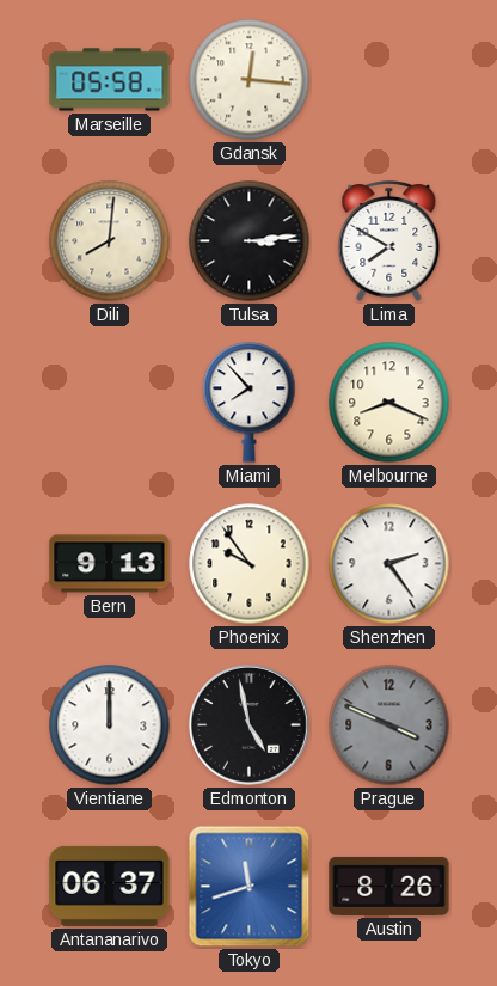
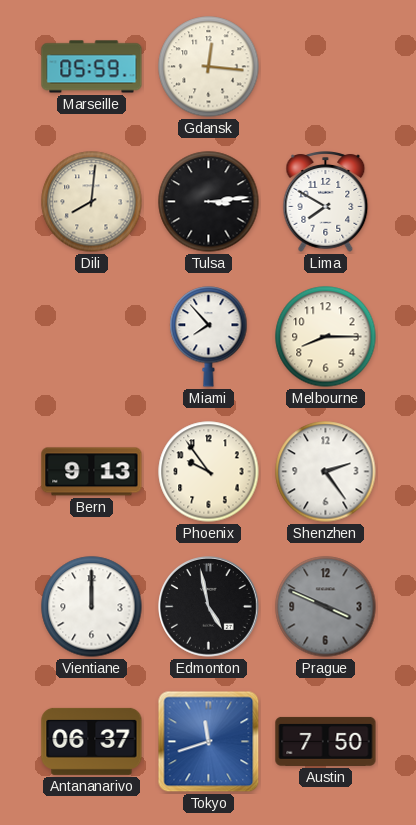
Marseille: 05:58 -> 05:59
Melbourne: 8:19 -> 8:15
Austin: 8:26 -> 7:50
